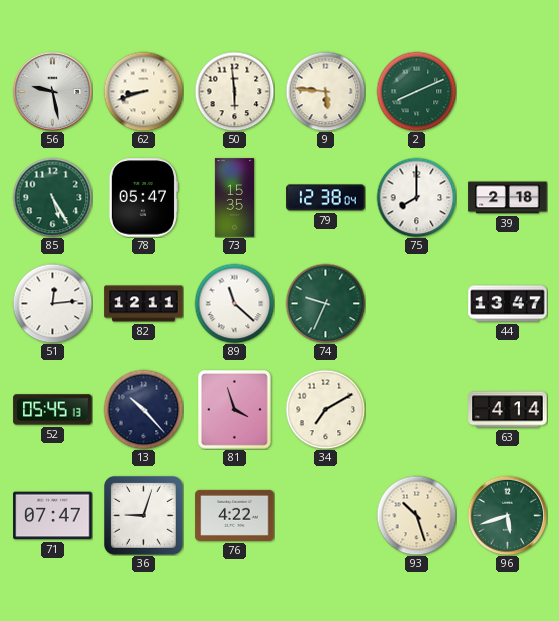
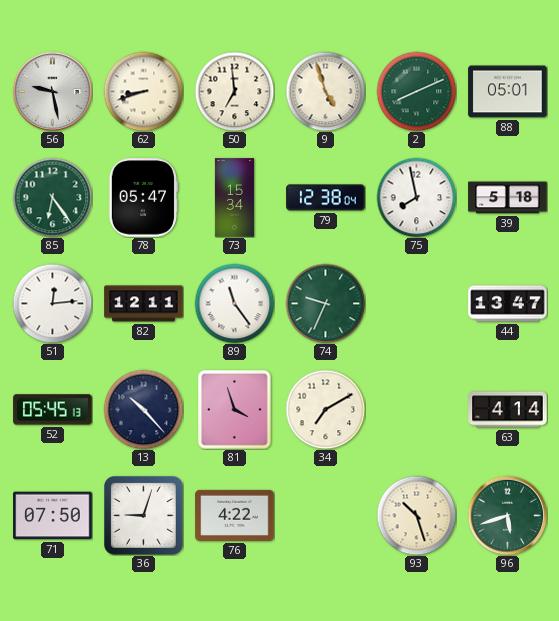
50: 5:59 -> 6:59
9: 5:46 -> 4:57
88: none -> 05:01
85: 5:25 -> 6:24
73: 15:35 -> 15:34
75: 8:00 -> 7:58
39: 2:18 -> 5:18
89: 11:22 -> 11:24
71: 07:47 -> 07:50
